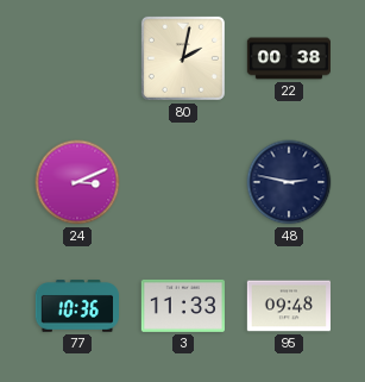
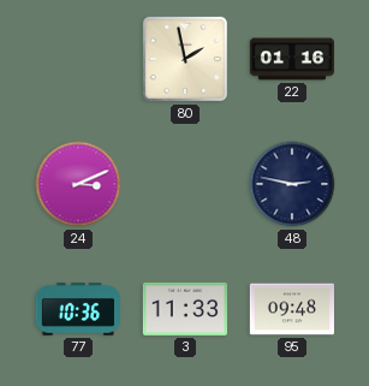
80: 2:02 -> 1:58
22: 00:38 -> 01:16
